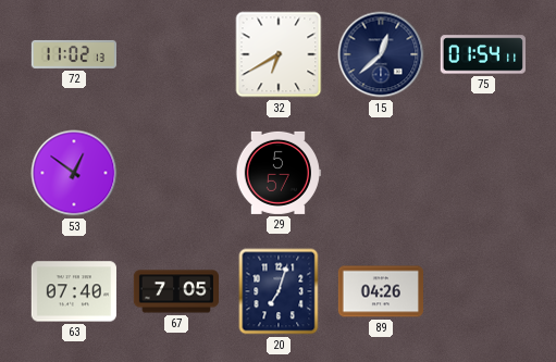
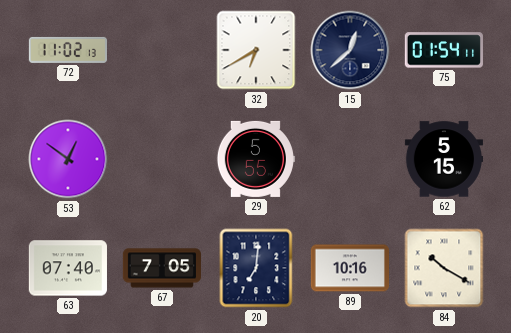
29: 5:57 -> 5:55
62: none -> 5:15
20: 7:03 -> 7:01
89: 04:26 -> 10:16
84: none -> 10:20
